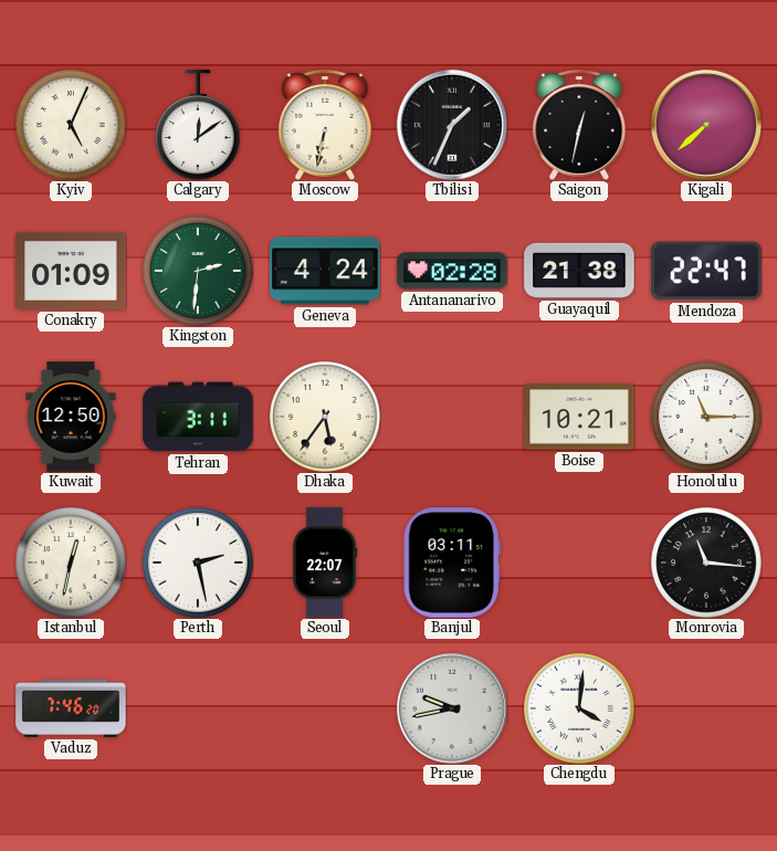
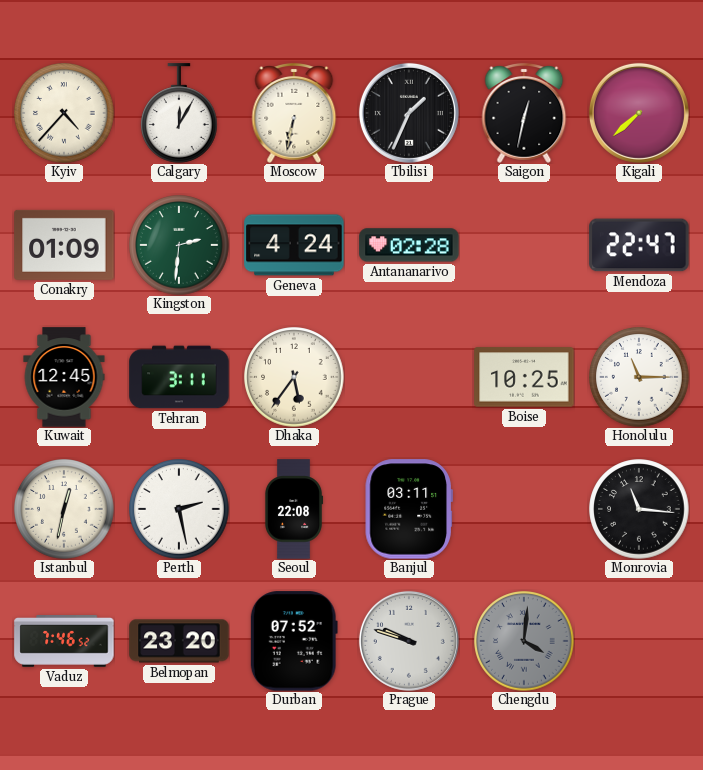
Kyiv: 5:04 -> 4:37
Calgary: 12:09 -> 12:05
Guayaquil: 21:38 -> none
Kuwait: 12:50 -> 12:45
Boise: 10:21 -> 10:25
Seoul: 22:07 -> 22:08
Vaduz: 7:46:20 -> 7:46:52
Belmopan: none -> 23:20
Durban: none -> 07:52
Prague: 9:43 -> 9:48
Chengdu dial: white -> grey
